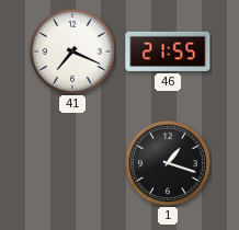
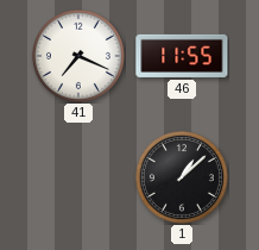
46: 21:55 -> 11:55
1: 1:18 -> 1:08
